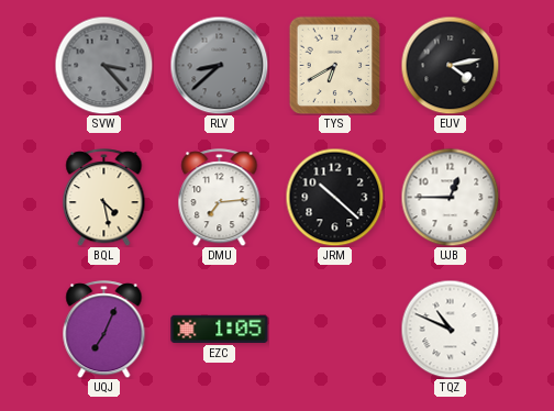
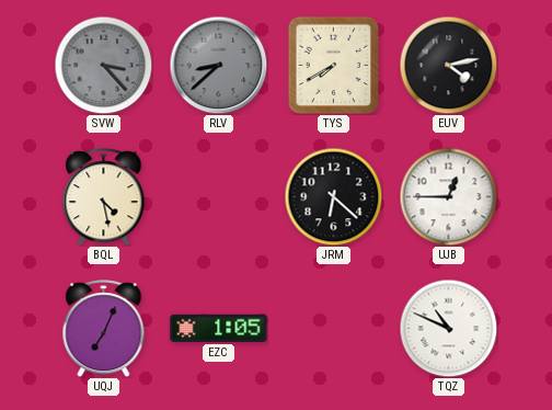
TYS: 6:40 -> 7:40
DMU: 7:14 -> none
JRM: 10:22 -> 6:22
